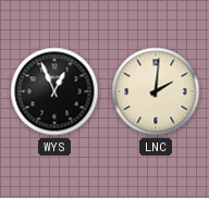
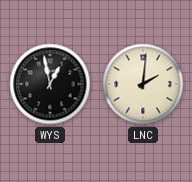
WYS: 12:56 -> 12:58
